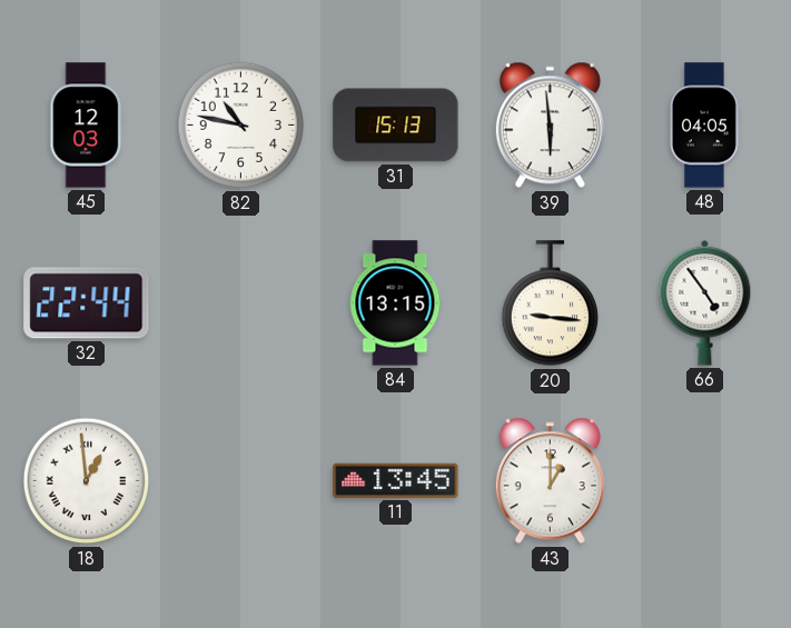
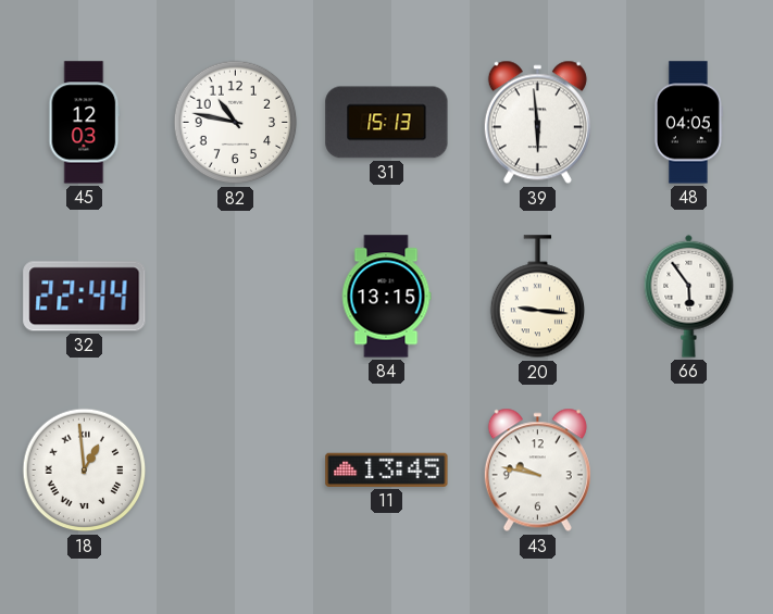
66: 4:54 -> 5:54
43: 1:00 -> 9:47
